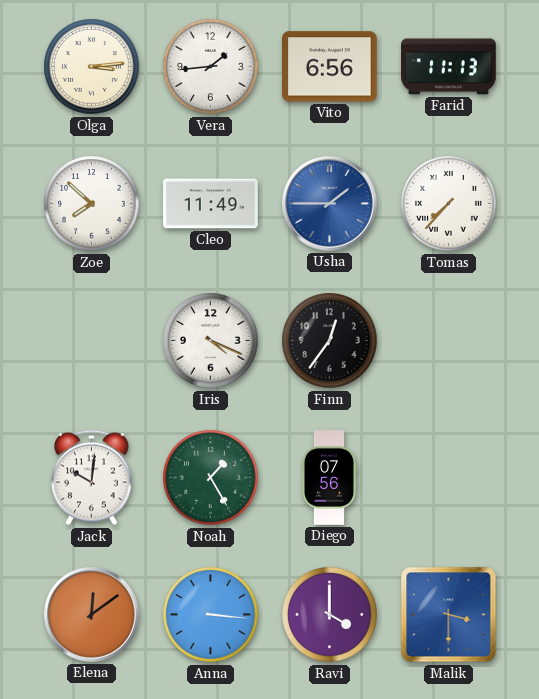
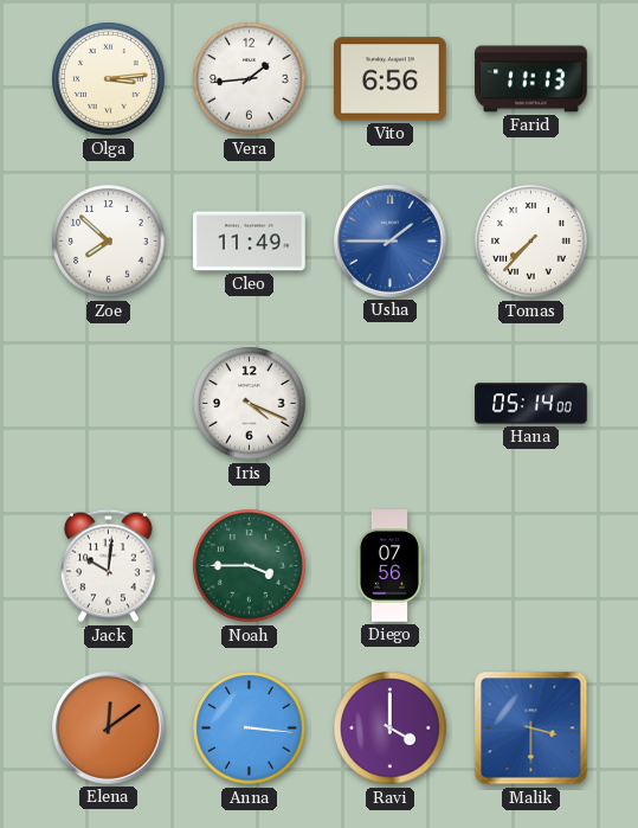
Finn: 12:36 -> none
Hana: none -> 05:14
Noah: 1:25 -> 3:45
